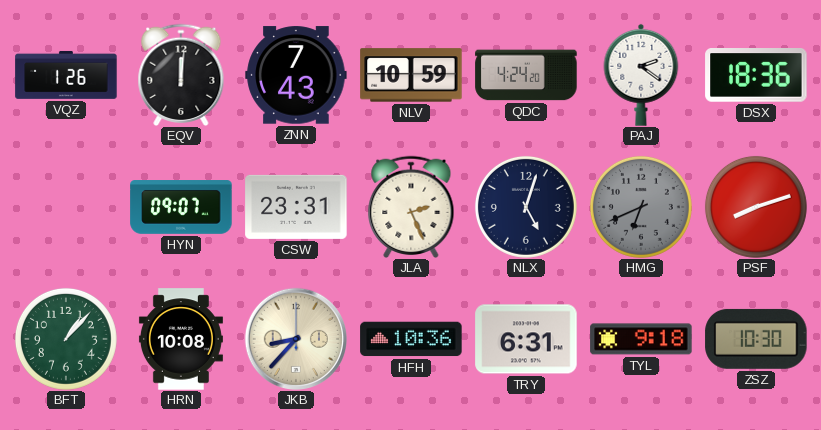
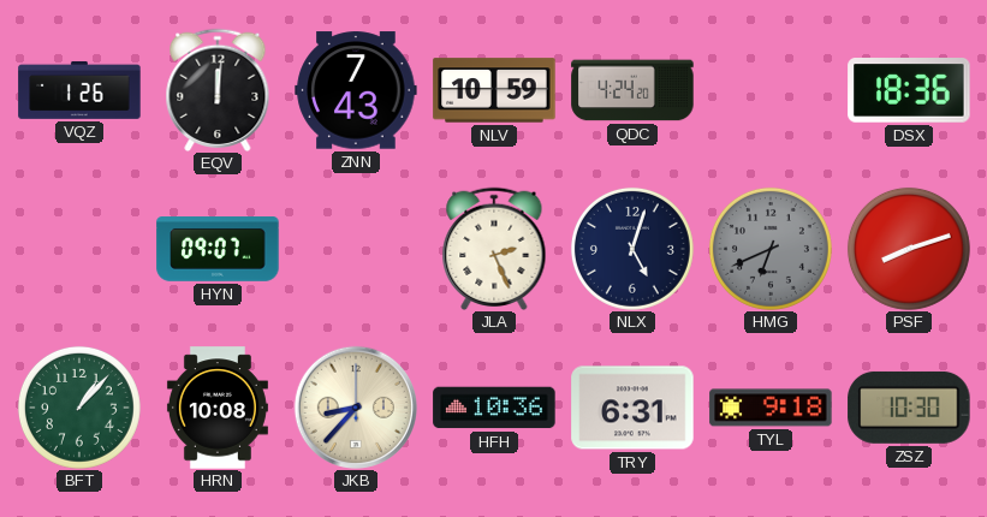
PAJ: 2:21 -> none
CSW: 23:31 -> none
